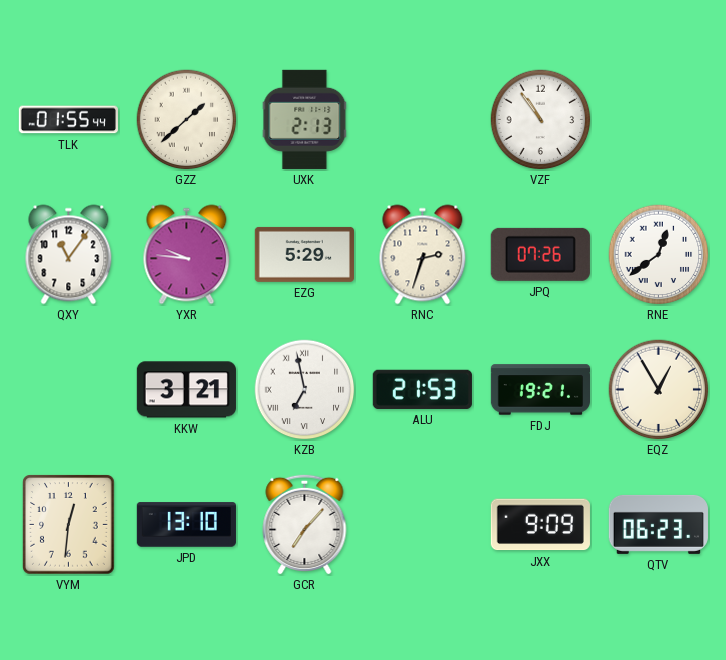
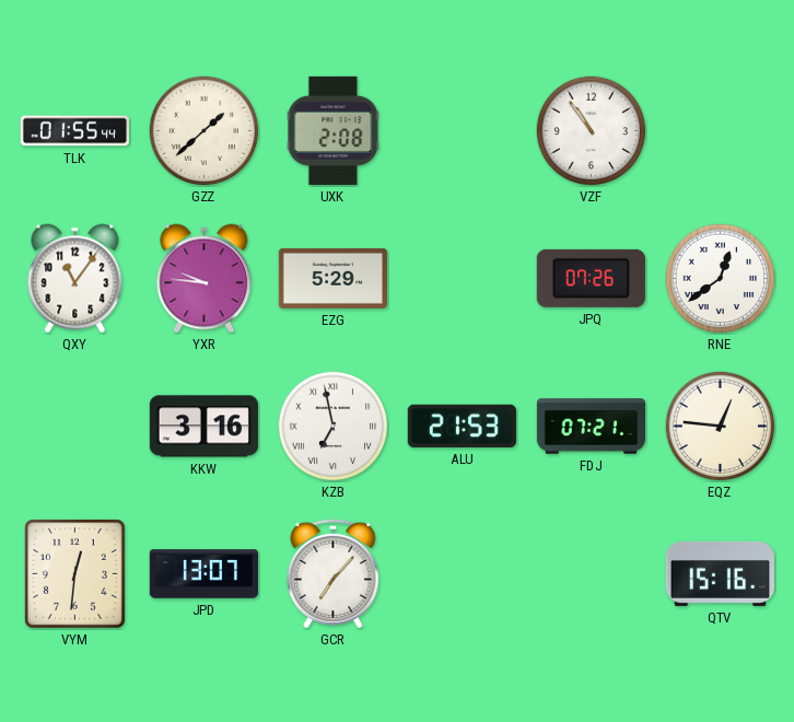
UXK: 2:13 -> 2:08
RNC: 2:33 -> none
KKW: 3:21 -> 3:16
FDJ: 19:21 -> 07:21
EQZ: 12:55 -> 12:46
JPD: 13:10 -> 13:07
JXX: 9:09 -> none
QTV: 06:23 -> 15:16
